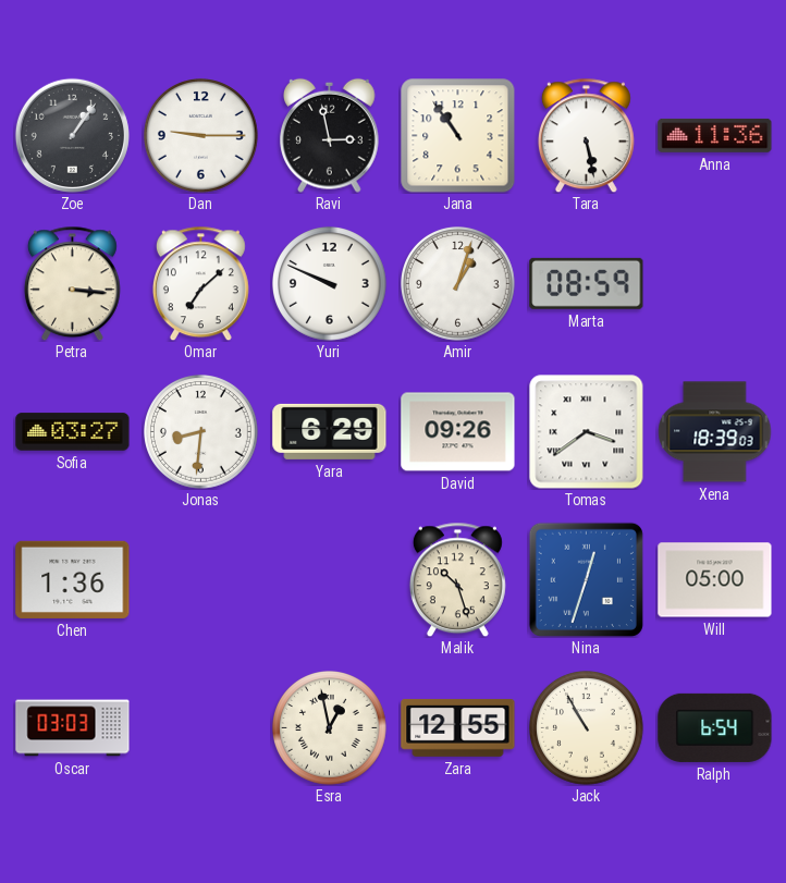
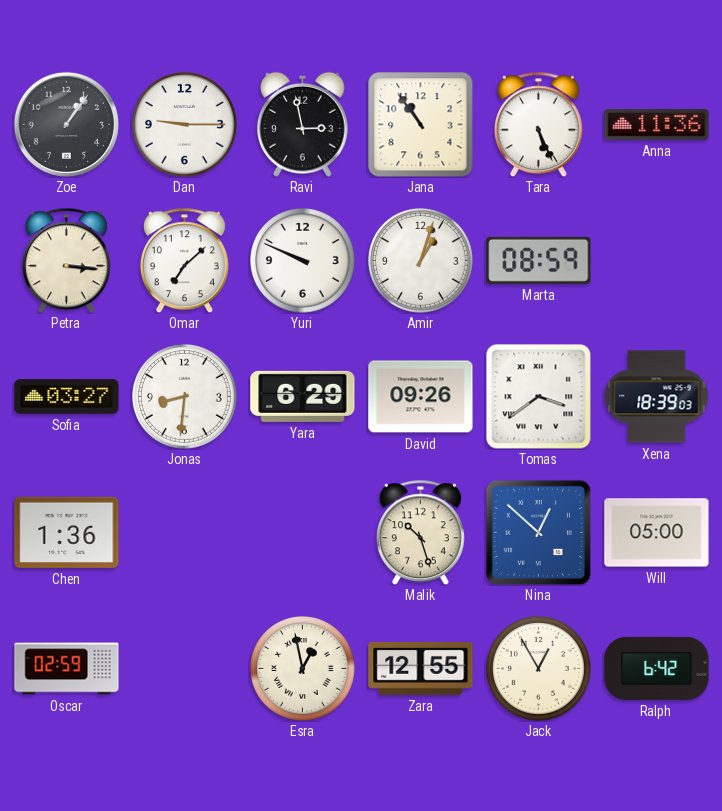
Tara: 5:28 -> 5:26
Nina: 12:33 -> 12:52
Oscar: 03:03 -> 02:59
Jack: 10:55 -> 12:55
Ralph: 6:54 -> 6:42
